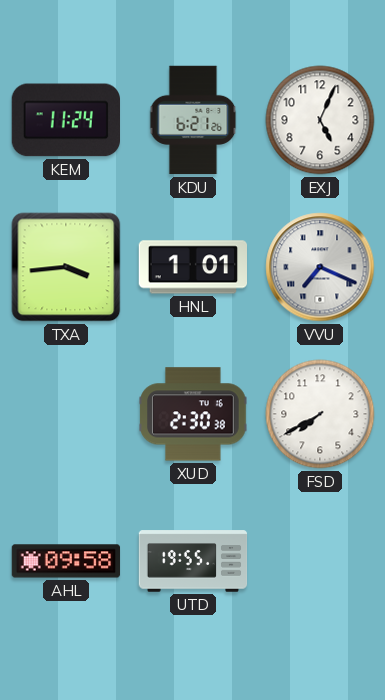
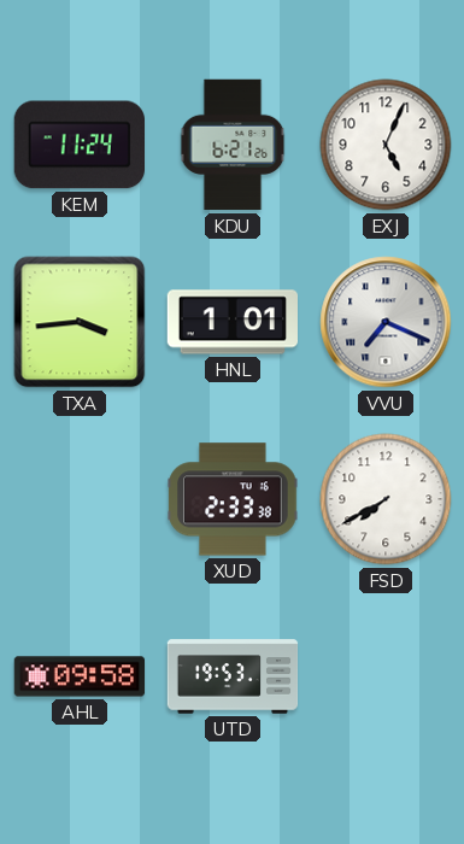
XUD: 2:30 -> 2:33
UTD: 19:55 -> 19:53
